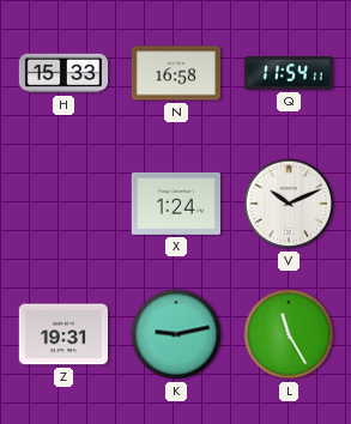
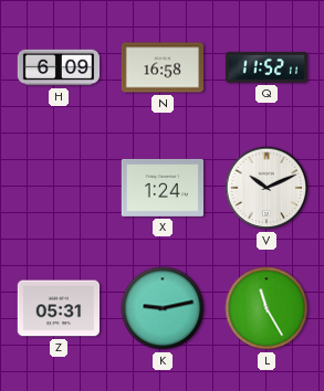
H: 15:33 -> 6:09
Q: 11:54 -> 11:52
Z: 19:31 -> 05:31
